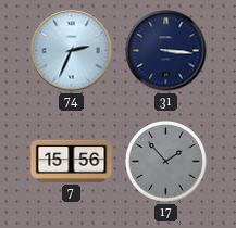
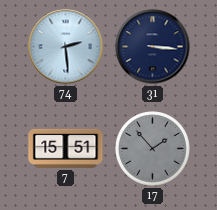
74: 2:34 -> 2:29
7: 15:56 -> 15:51
